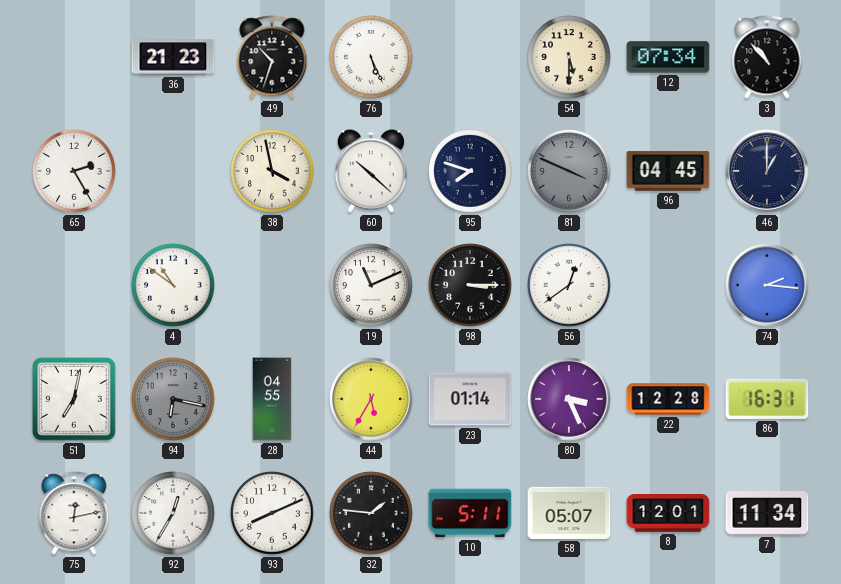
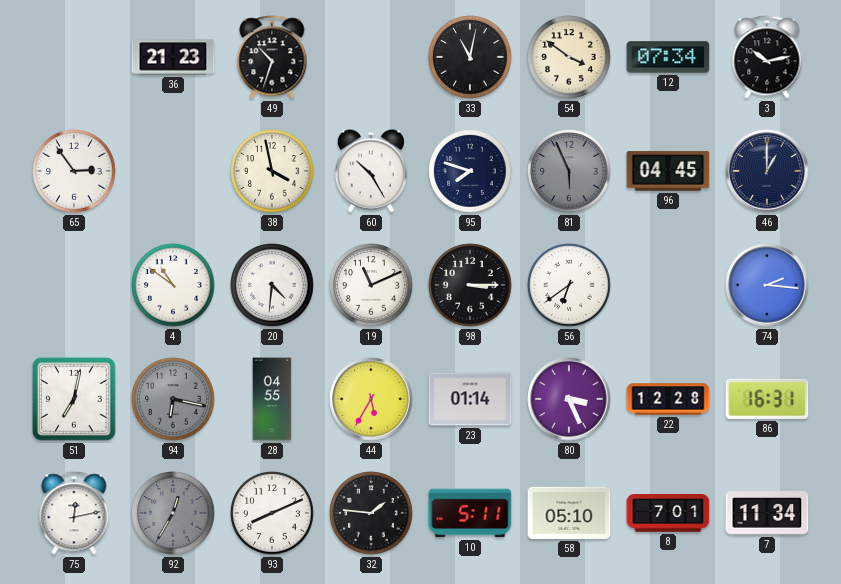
76: 5:26 -> none
33: none -> 11:02
54: 5:30 -> 3:51
3: 10:53 -> 10:13
65: 2:25 -> 2:54
60: 10:22 -> 10:25
81: 3:49 -> 5:56
20: none -> 4:31
56: 12:39 -> 6:39
92 dial: white -> grey
58: 05:07 -> 05:10
8: 12:01 -> 7:01
